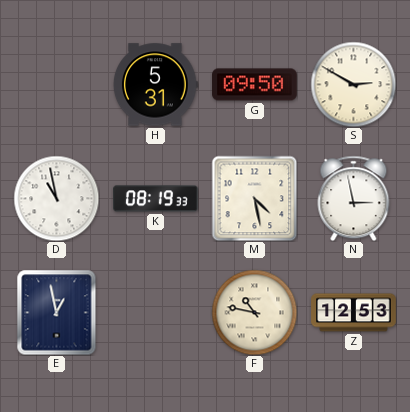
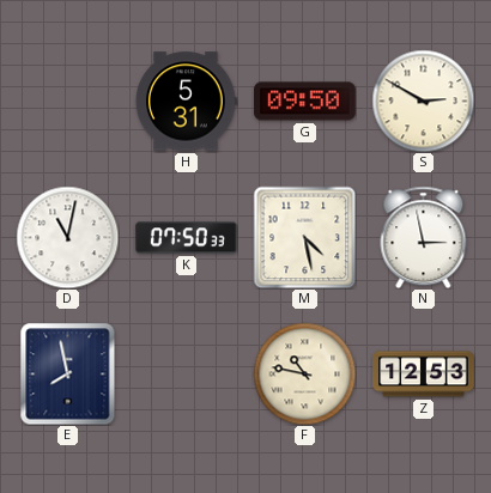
D: 10:58 -> 11:02
K: 08:19 -> 07:50
E: 12:58 -> 7:58
